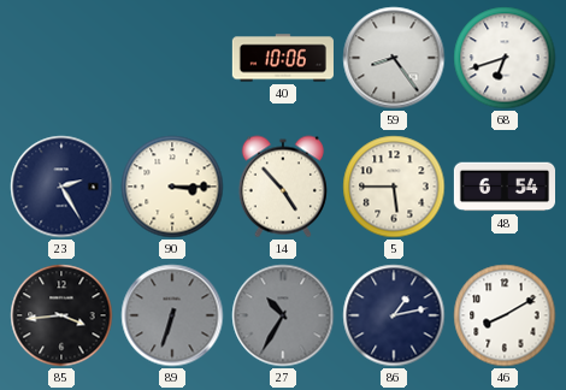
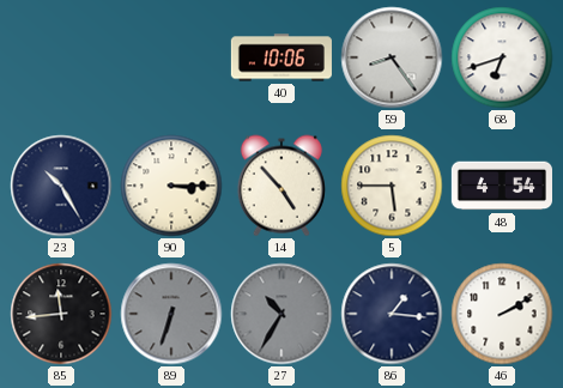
23: 2:25 -> 10:25
48: 6:54 -> 4:54
85: 3:44 -> 11:44
86: 1:13 -> 1:16
46: 8:10 -> 2:10
